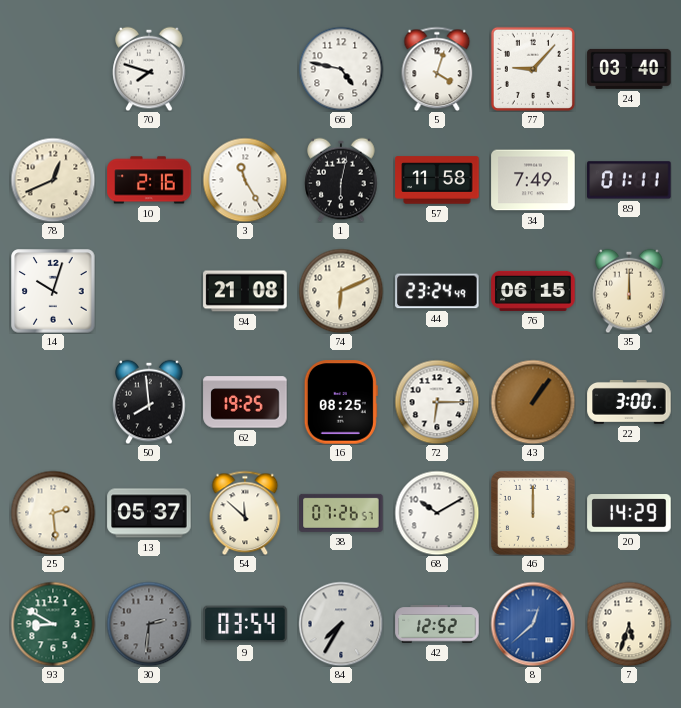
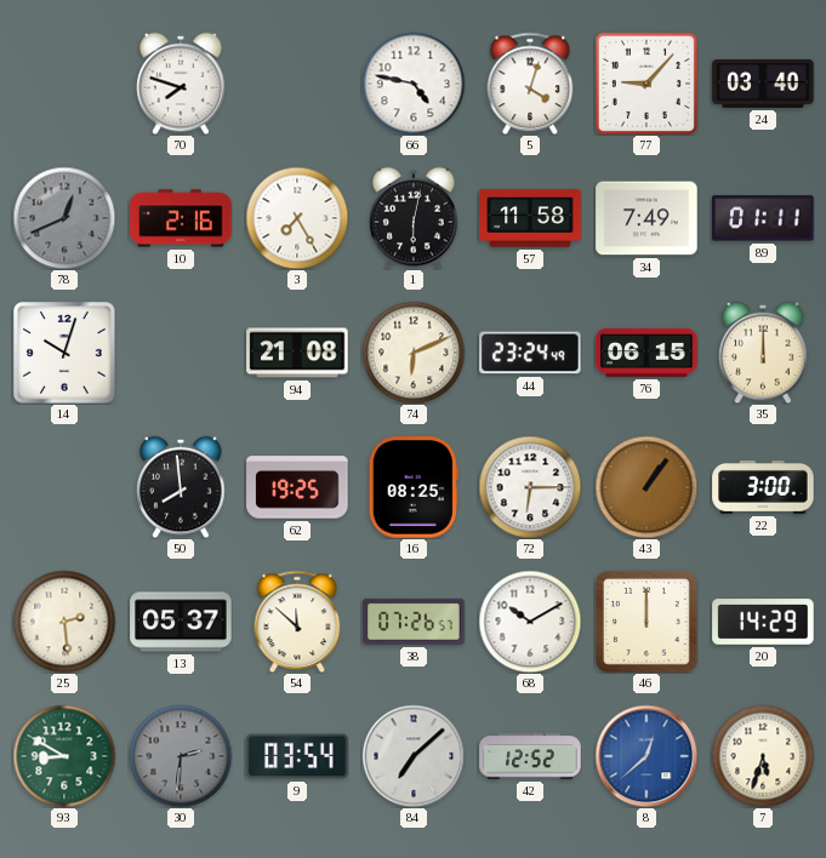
78 dial: cream -> grey
3: 11:25 -> 7:25
84: 7:35 -> 7:08
